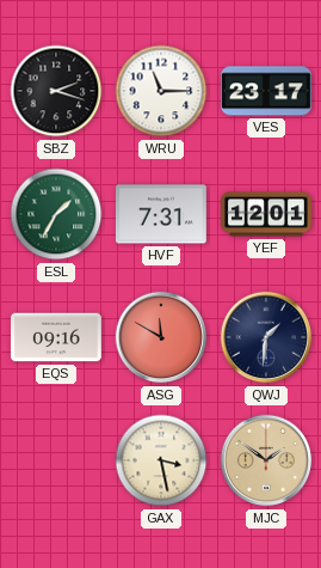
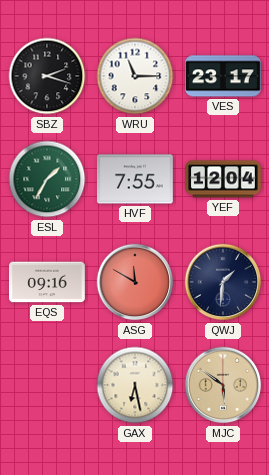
HVF: 7:31 -> 7:55
YEF: 12:01 -> 12:04
GAX: 3:28 -> 6:28
MJC: 1:51 -> 5:51
